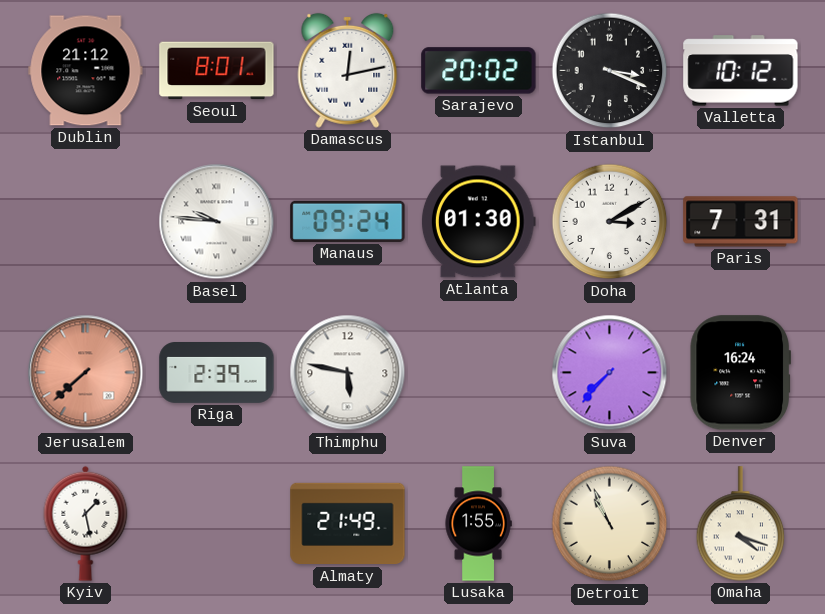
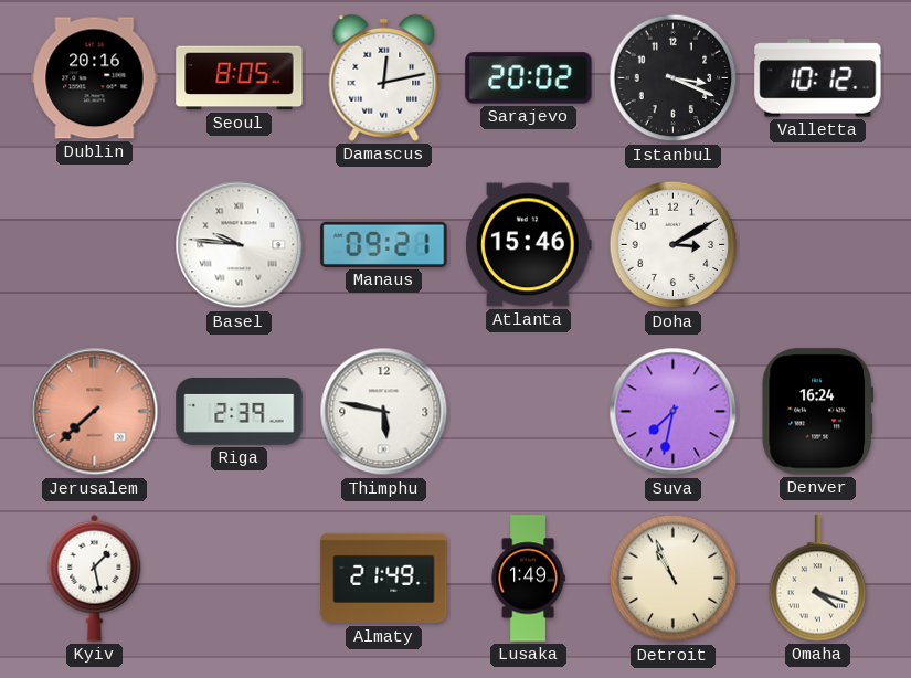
Dublin: 21:12 -> 20:16
Seoul: 8:01 -> 8:05
Manaus: 09:24 -> 09:21
Atlanta: 01:30 -> 15:46
Paris: 7:31 -> none
Suva: 7:37 -> 7:32
Lusaka: 1:55 -> 1:49
